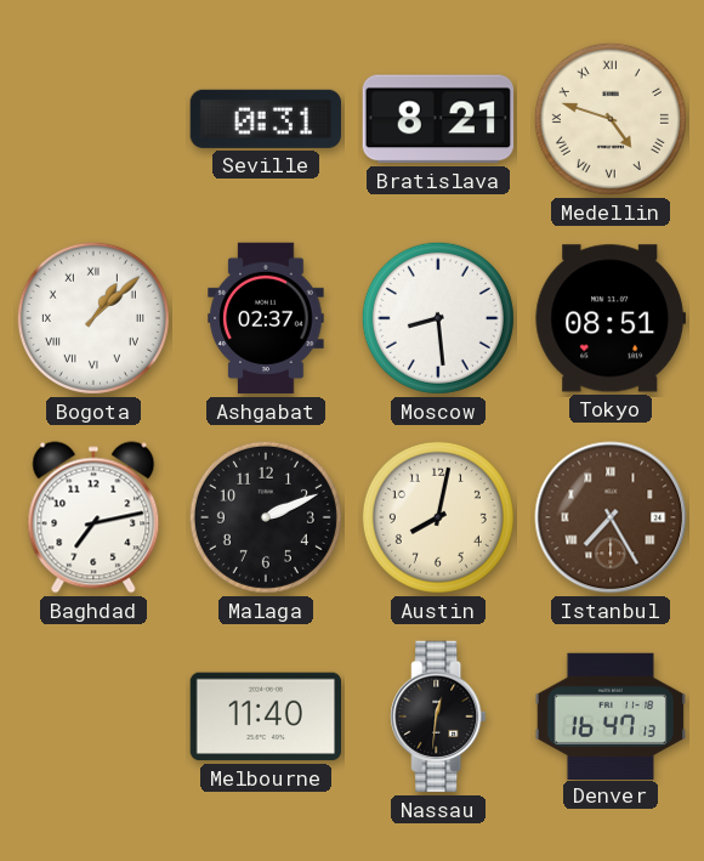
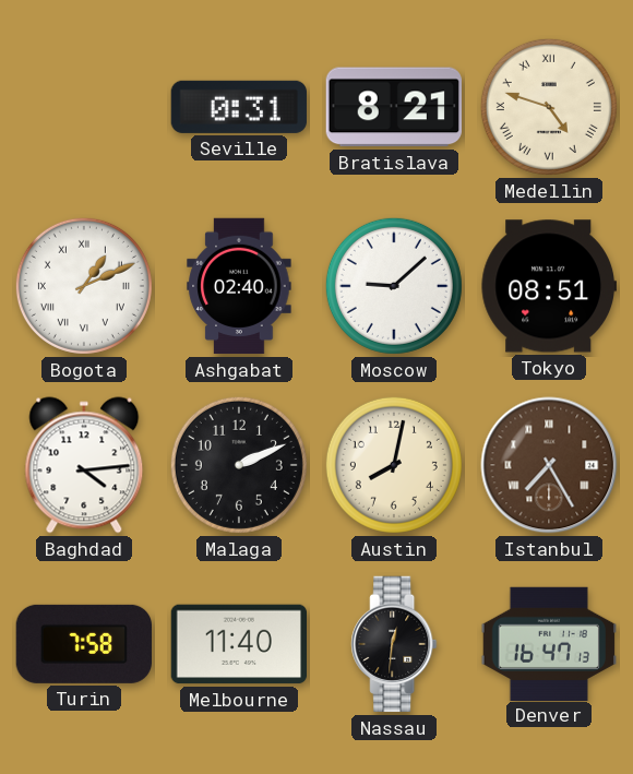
Bogota: 1:08 -> 1:11
Ashgabat: 02:37 -> 02:40
Moscow: 8:29 -> 9:08
Baghdad: 7:13 -> 4:14
Turin: none -> 7:58
